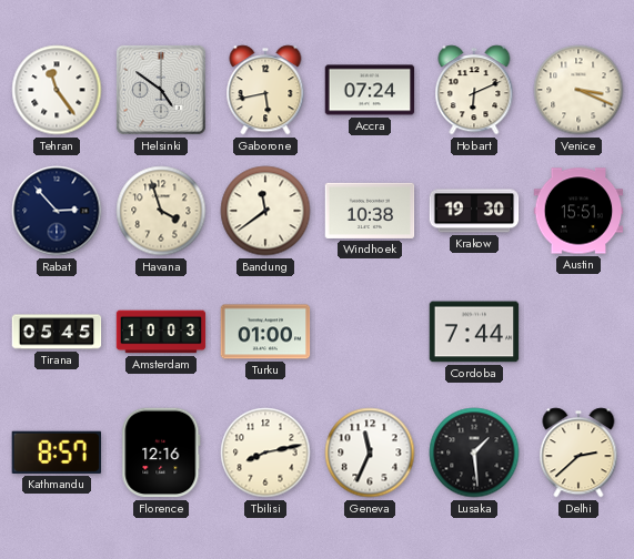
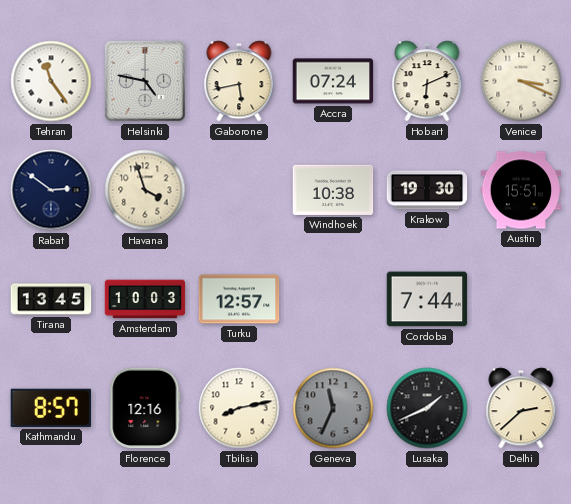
Helsinki: 4:51 -> 4:47
Rabat: 2:53 -> 2:51
Bandung: 11:39 -> none
Tirana: 05:45 -> 13:45
Turku: 01:00 -> 12:57
Geneva dial: white -> grey
Lusaka: 1:29 -> 1:41
